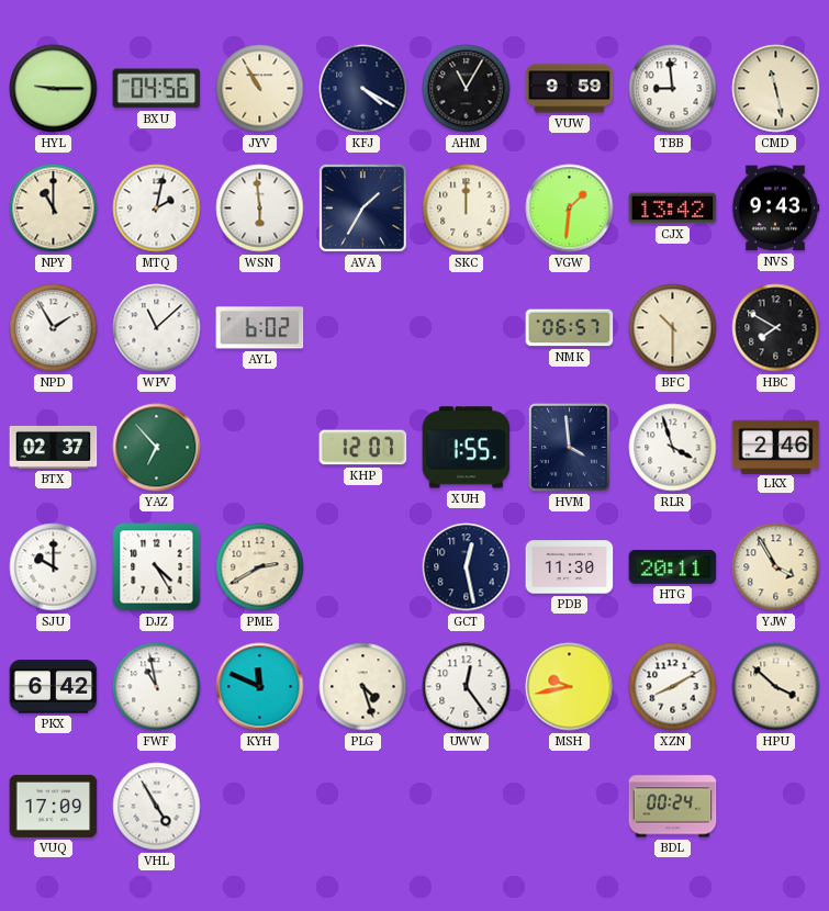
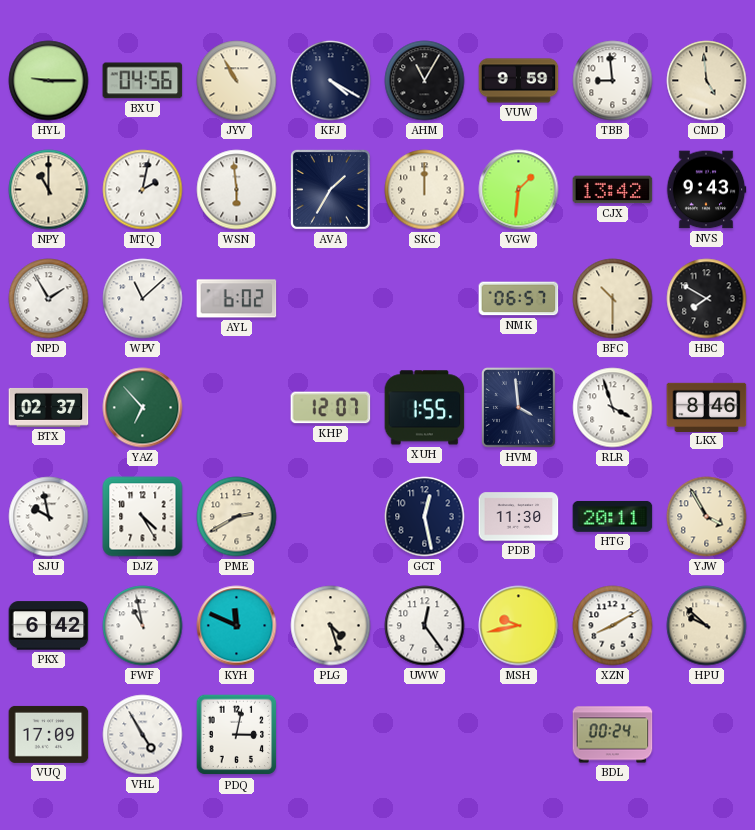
CMD: 11:28 -> 4:59
LKX: 2:46 -> 8:46
SJU: 10:00 -> 9:58
HPU: 3:52 -> 9:52
PDQ: none -> 3:02
